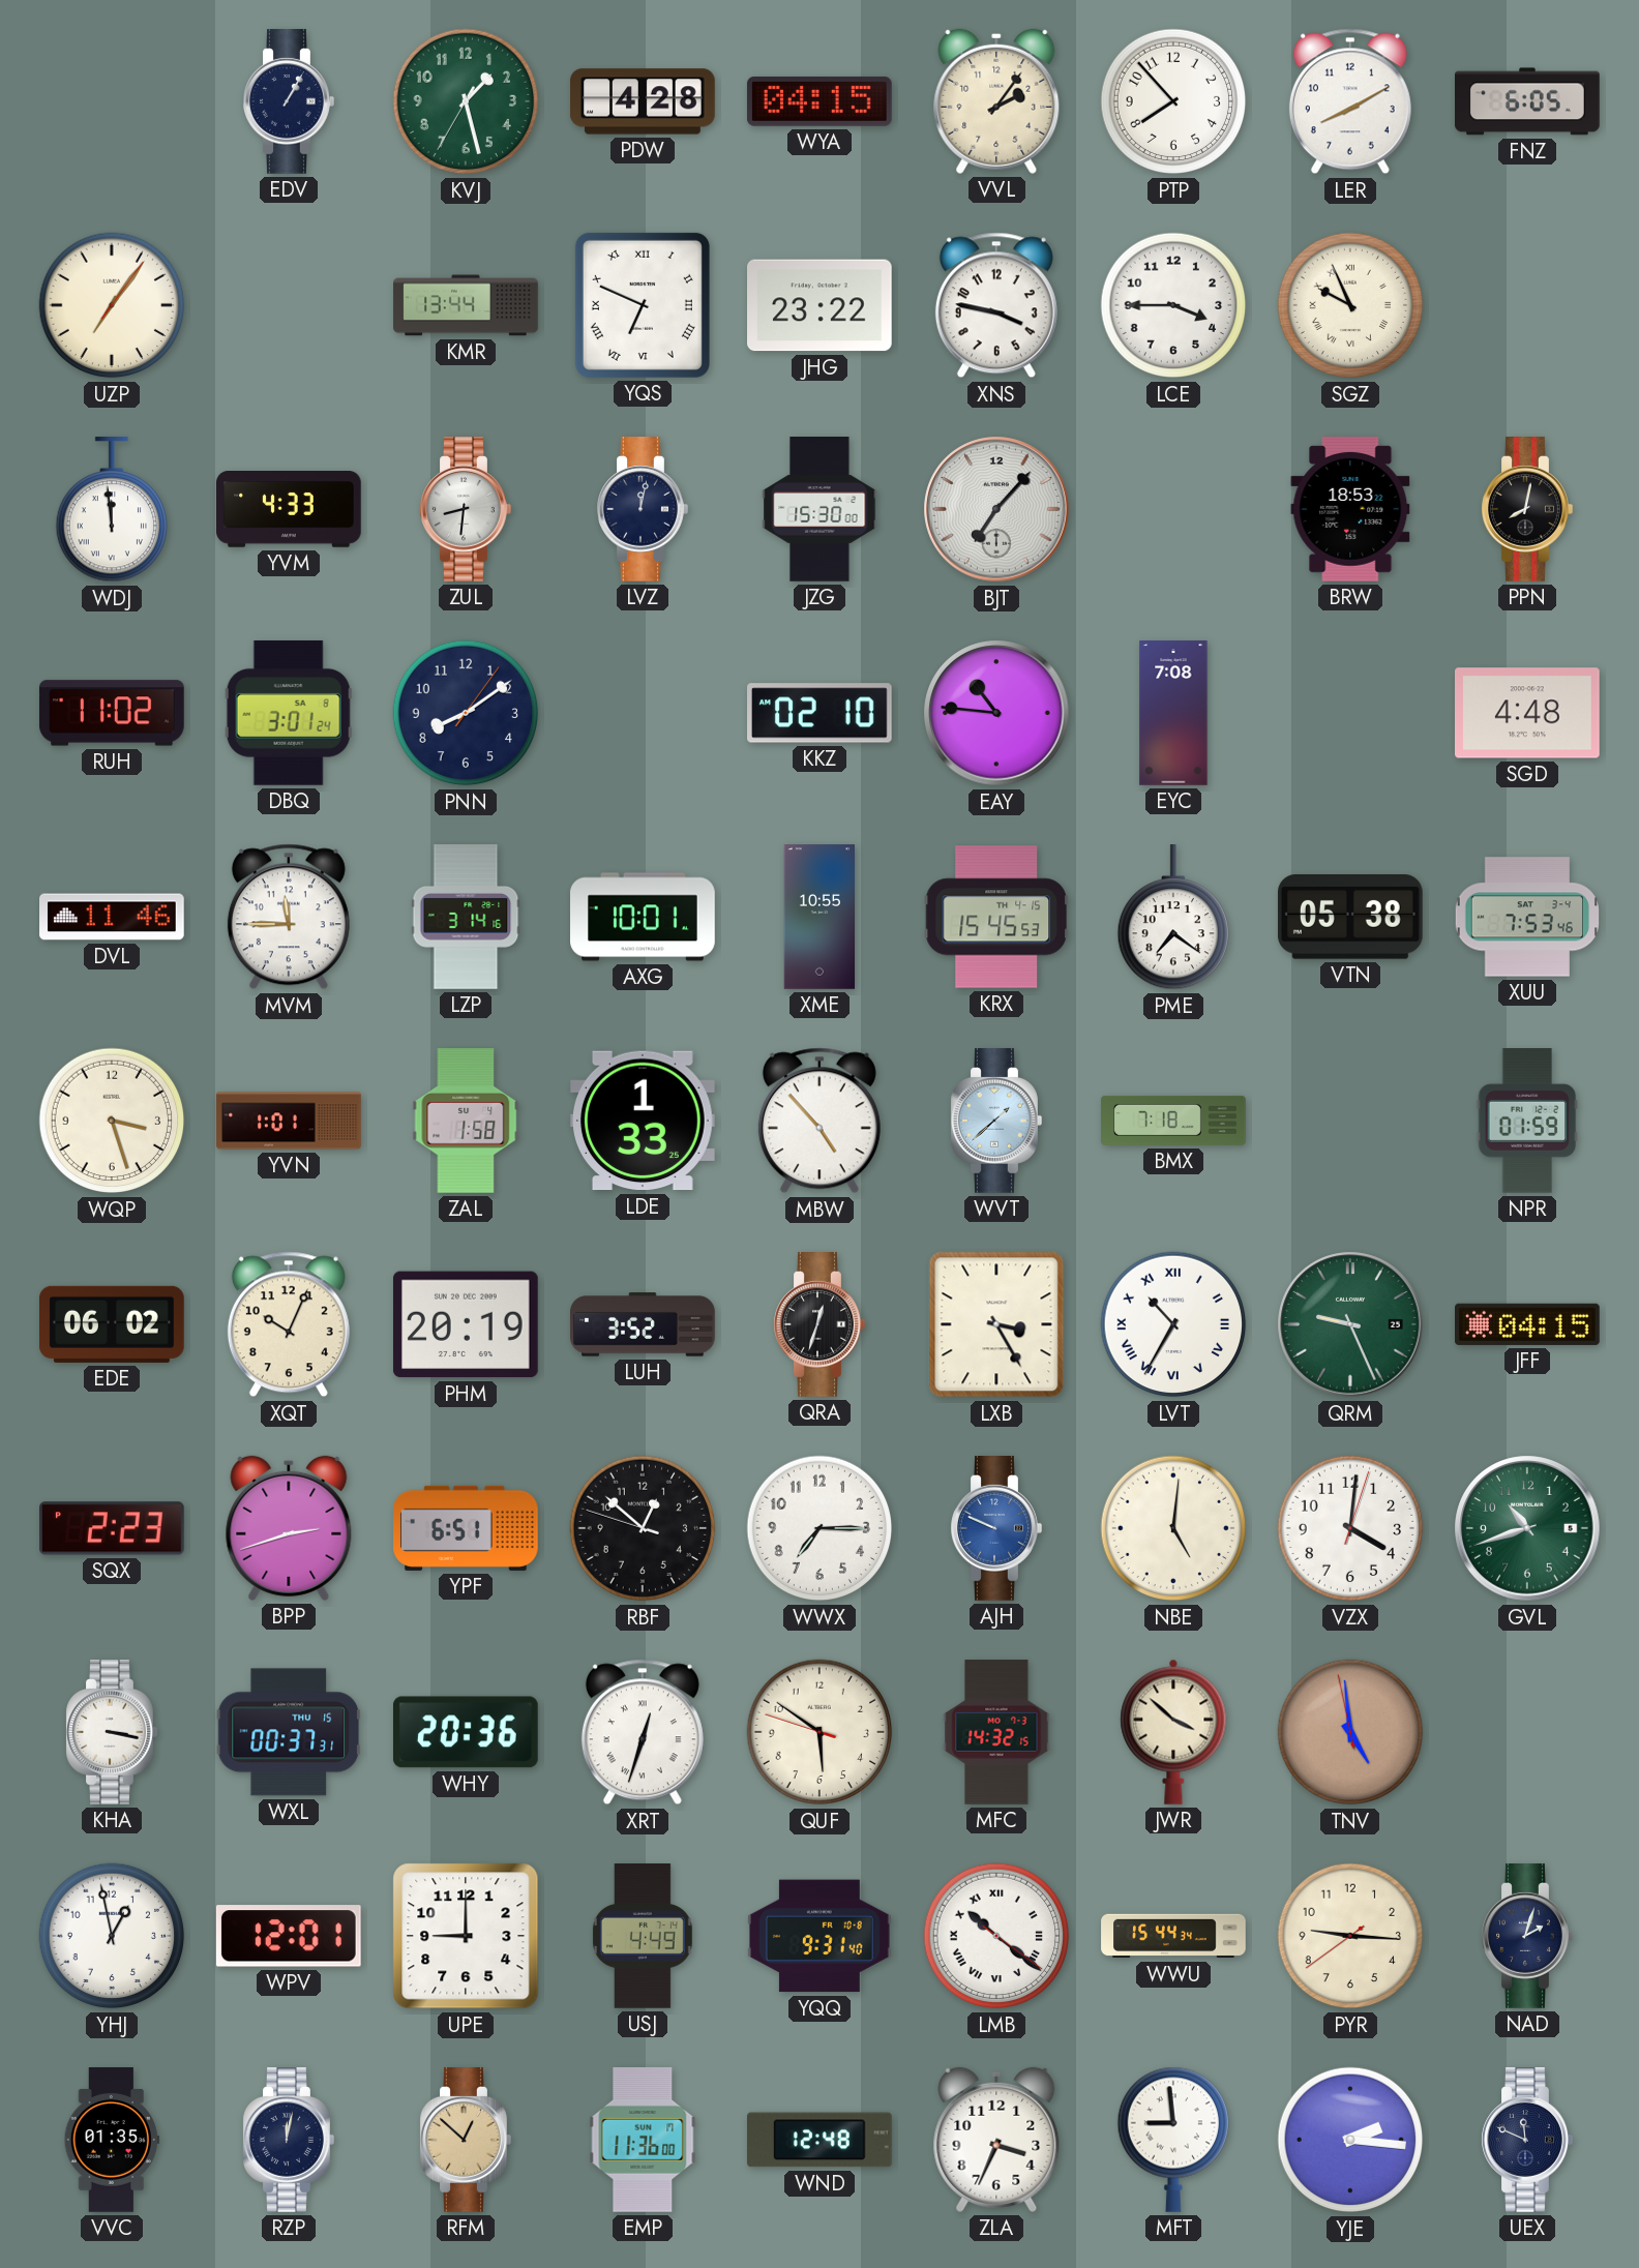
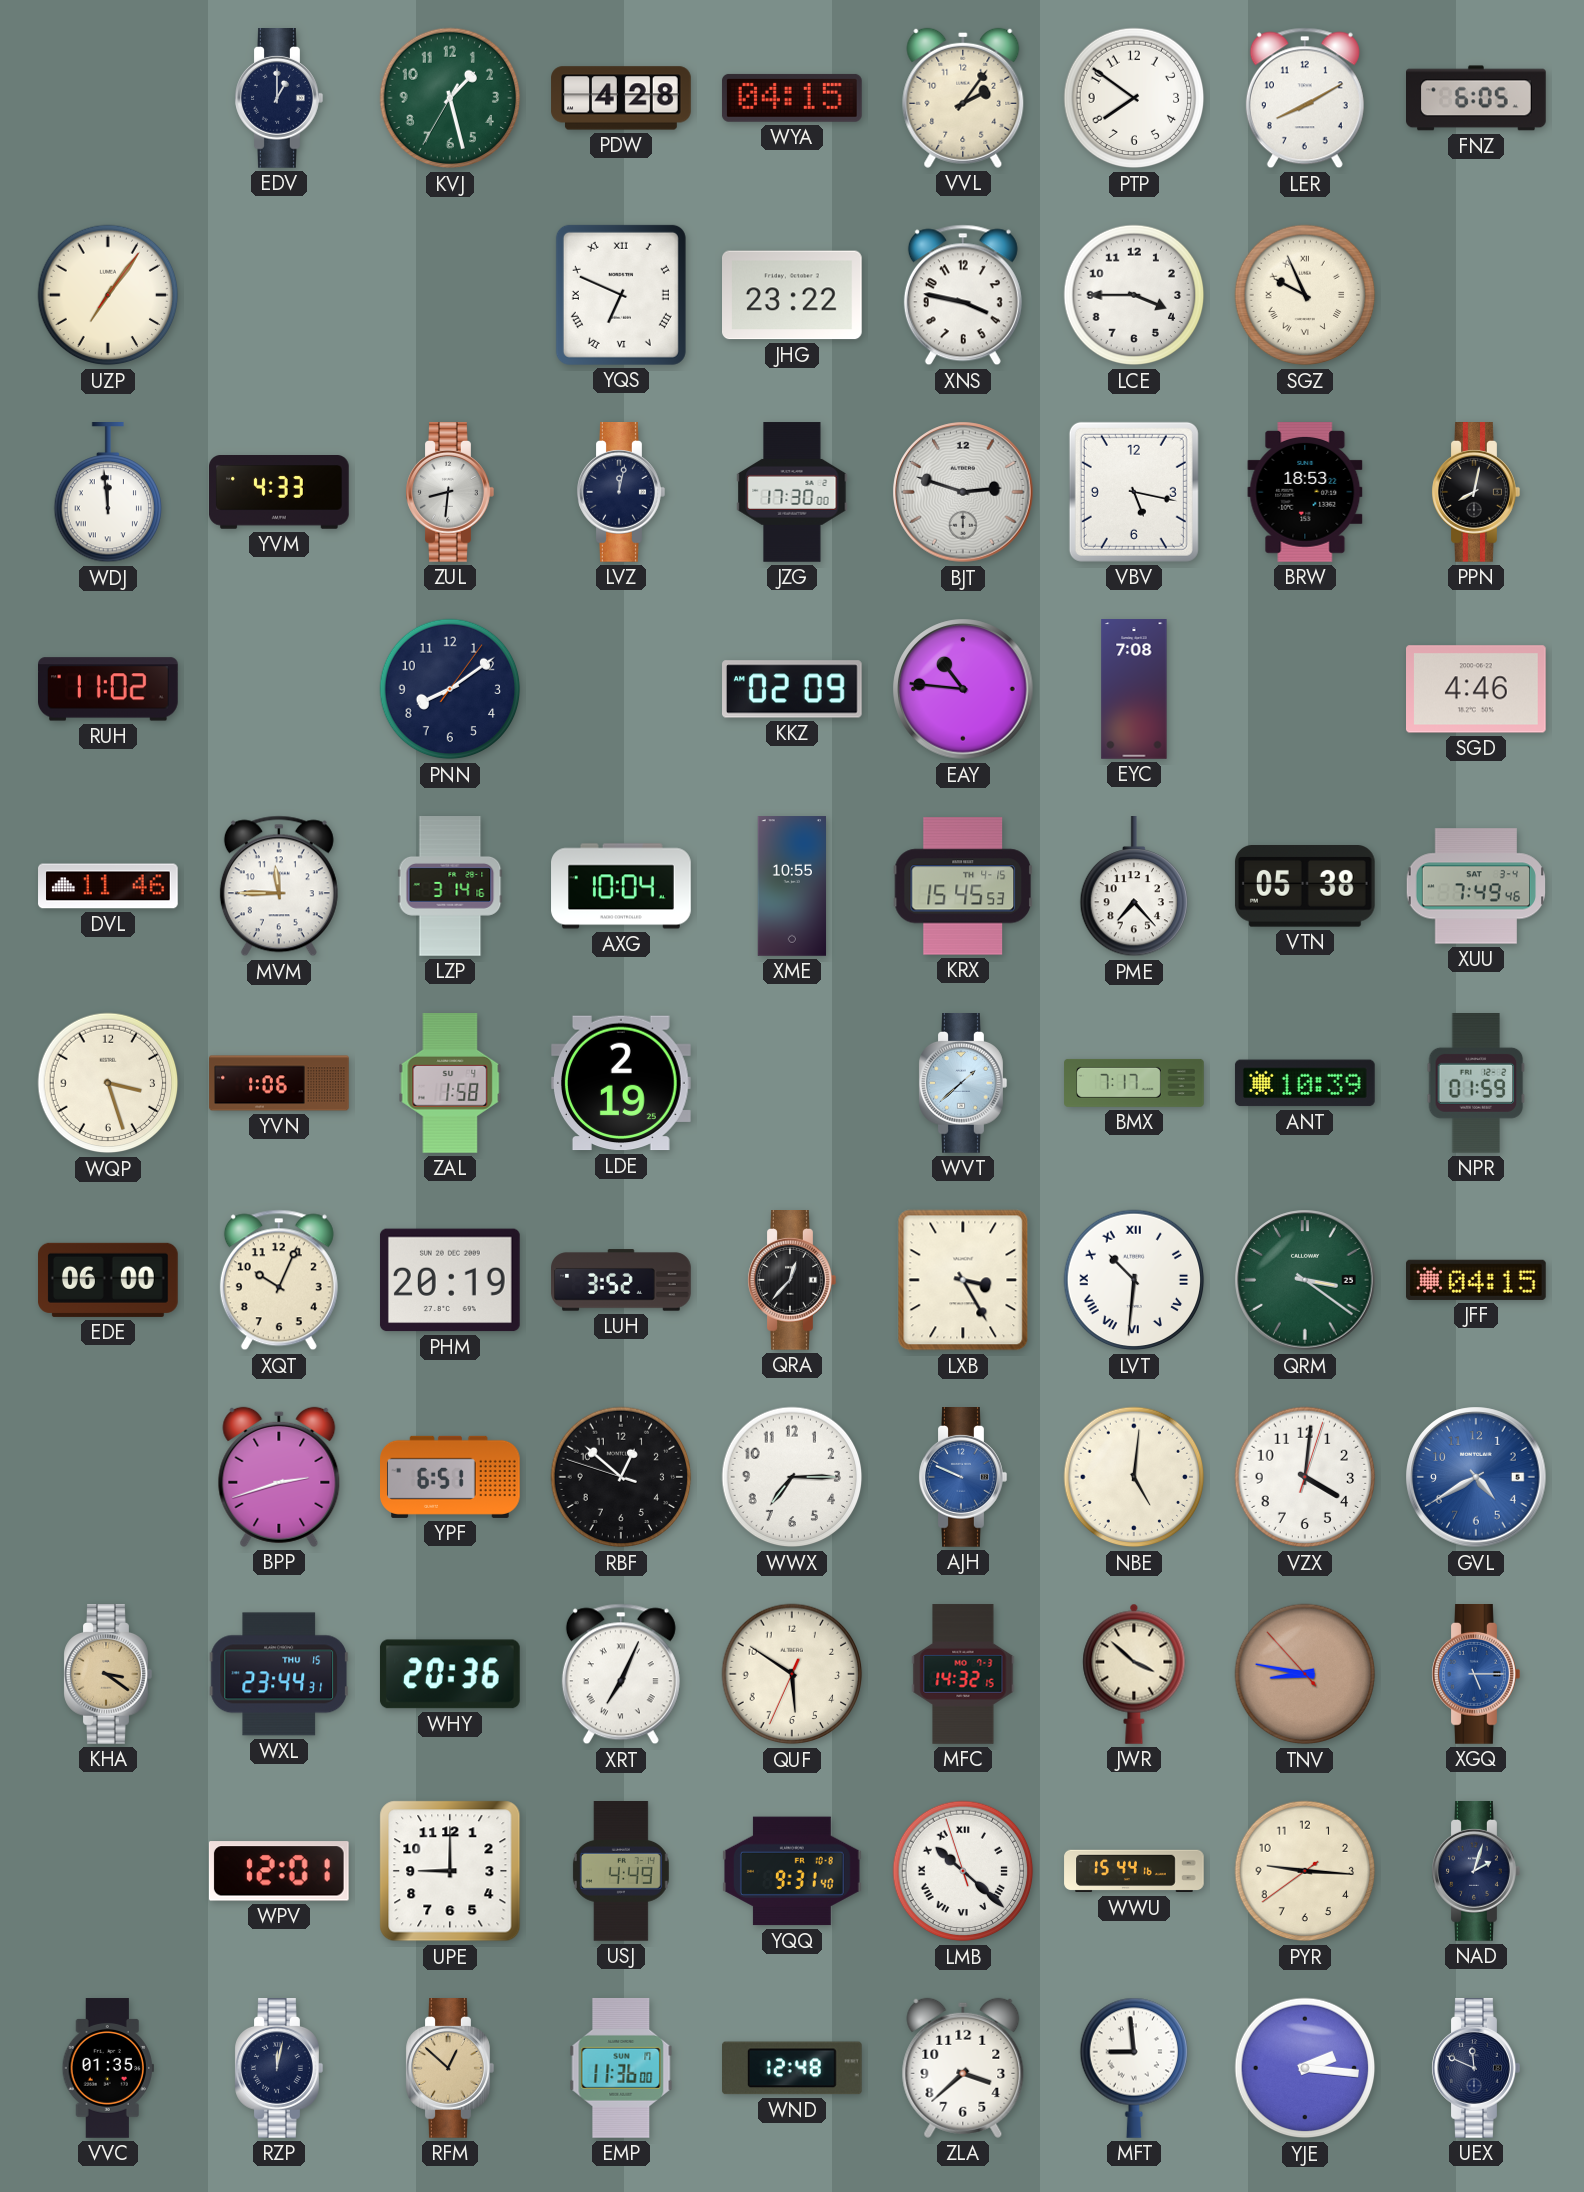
EDV: 1:05 -> 1:00
PTP: 7:53 -> 7:51
KMR: 13:44 -> none
JZG: 15:30 -> 17:30
BJT: 7:07 -> 2:48
VBV: none -> 5:17
DBQ: 3:01 -> none
KKZ: 02:10 -> 02:09
SGD: 4:48 -> 4:46
AXG: 10:01 -> 10:04
PME: 7:21 -> 7:23
XUU: 7:53 -> 7:49
YVN: 1:01 -> 1:06
LDE: 1:33 -> 2:19
MBW: 4:53 -> none
BMX: 7:18 -> 7:17
ANT: none -> 10:39
EDE: 06:02 -> 06:00
QRA: 12:33 -> 12:37
LVT: 10:35 -> 10:31
QRM: 9:26 -> 3:21
SQX: 2:23 -> none
GVL: 10:42 -> 4:40
GVL dial: green -> blue
KHA: 3:17 -> 3:21
KHA dial: white -> champagne
WXL: 00:37 -> 23:44
XRT: 12:33 -> 7:04
QUF: 5:50:48 -> 5:50:34
TNV: 4:58 -> 8:46
XGQ: none -> 5:15
YHJ: 12:58 -> none
LMB: 10:21:21 -> 10:21:57
WWU: 15:44:34 -> 15:44:16
ZLA: 3:34 -> 3:38
